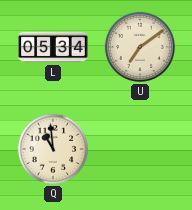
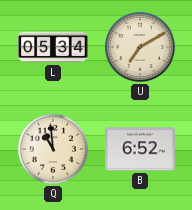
U: 7:09 -> 7:10
B: none -> 6:52
